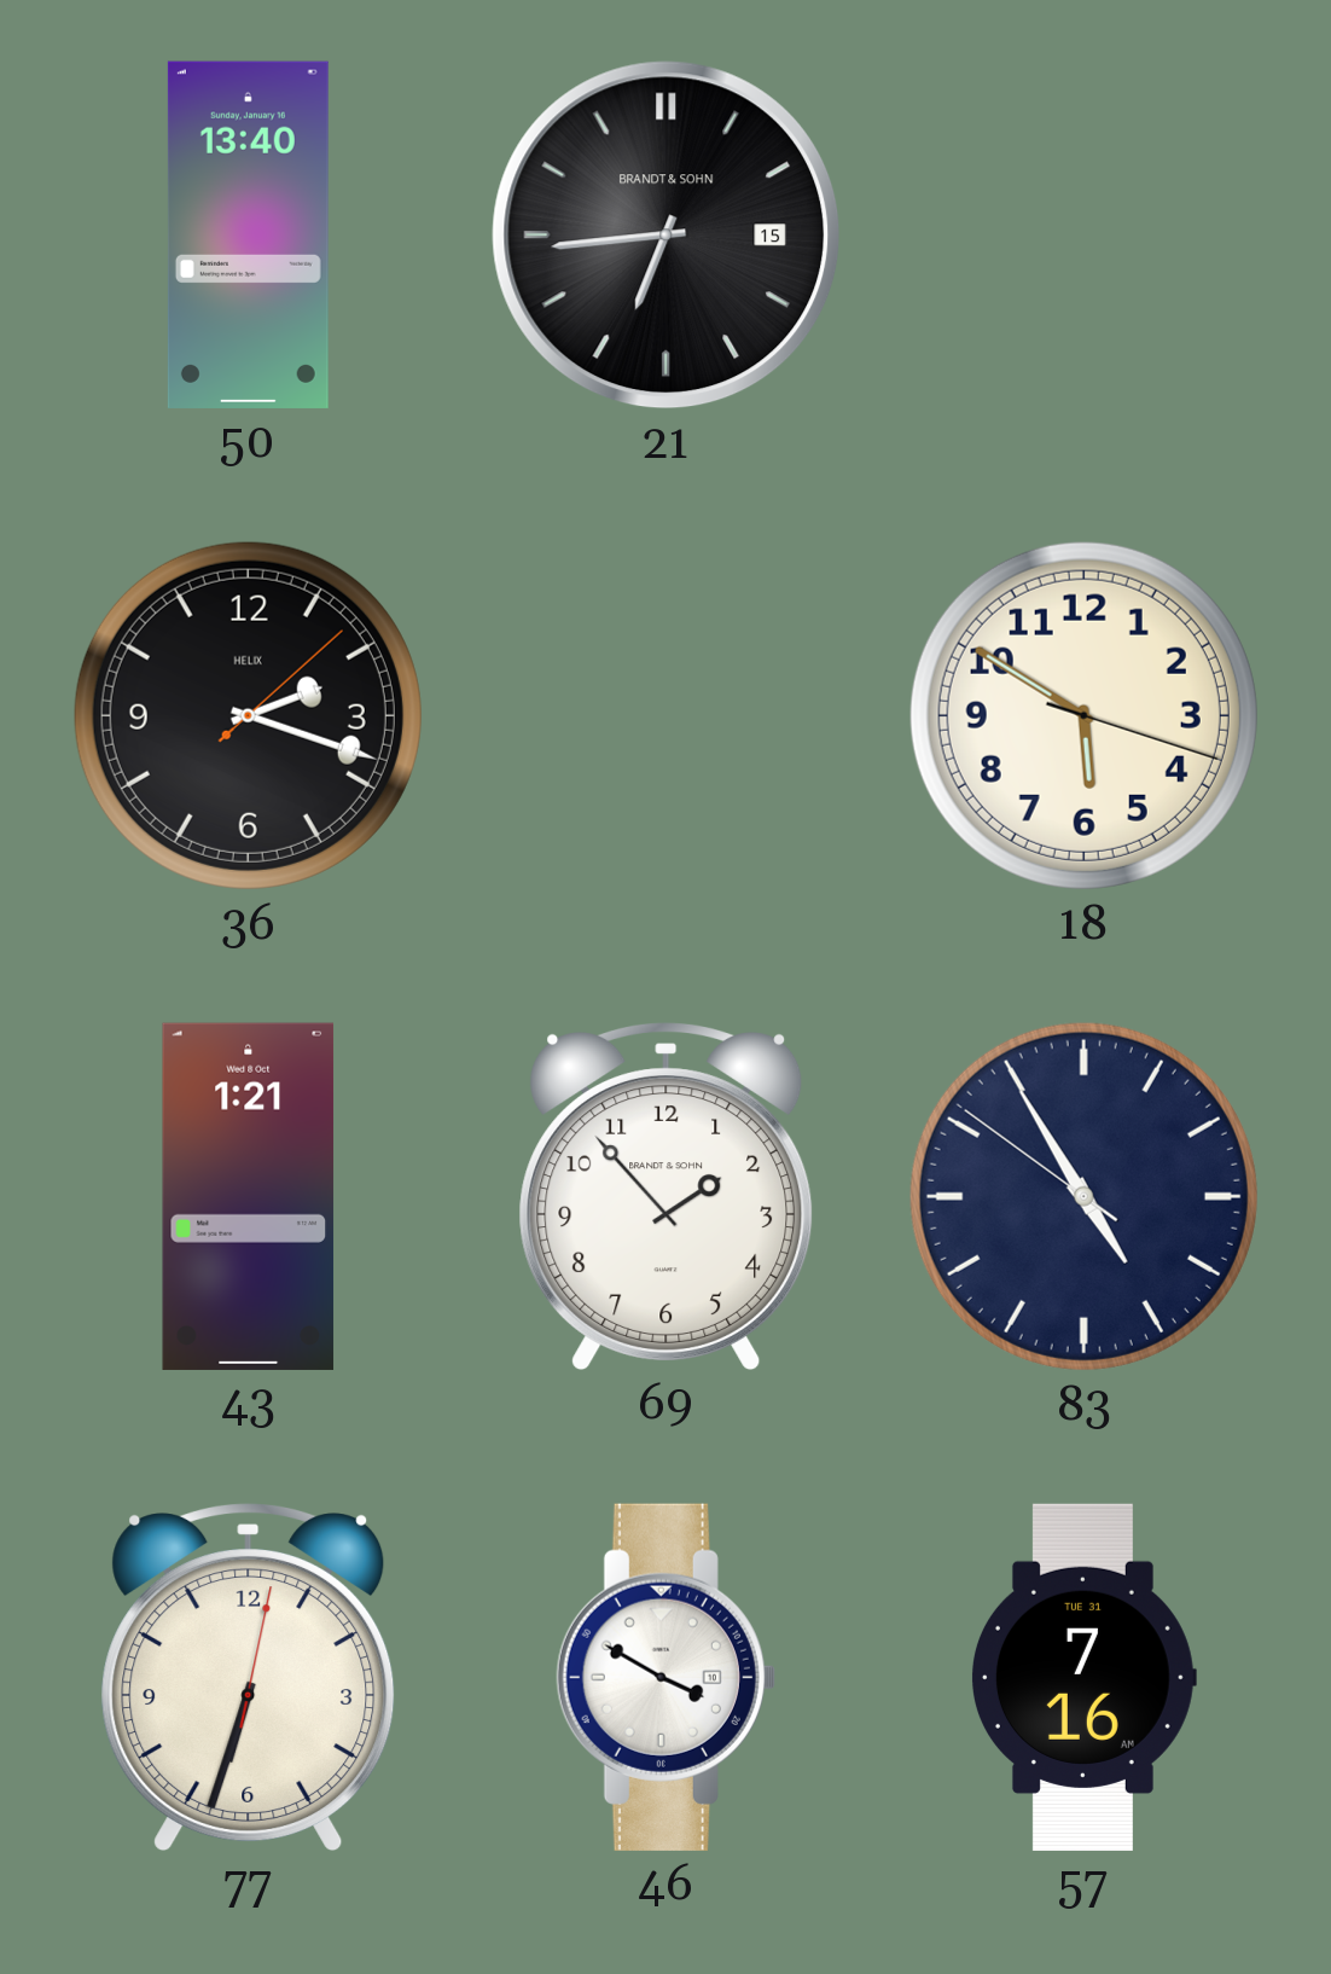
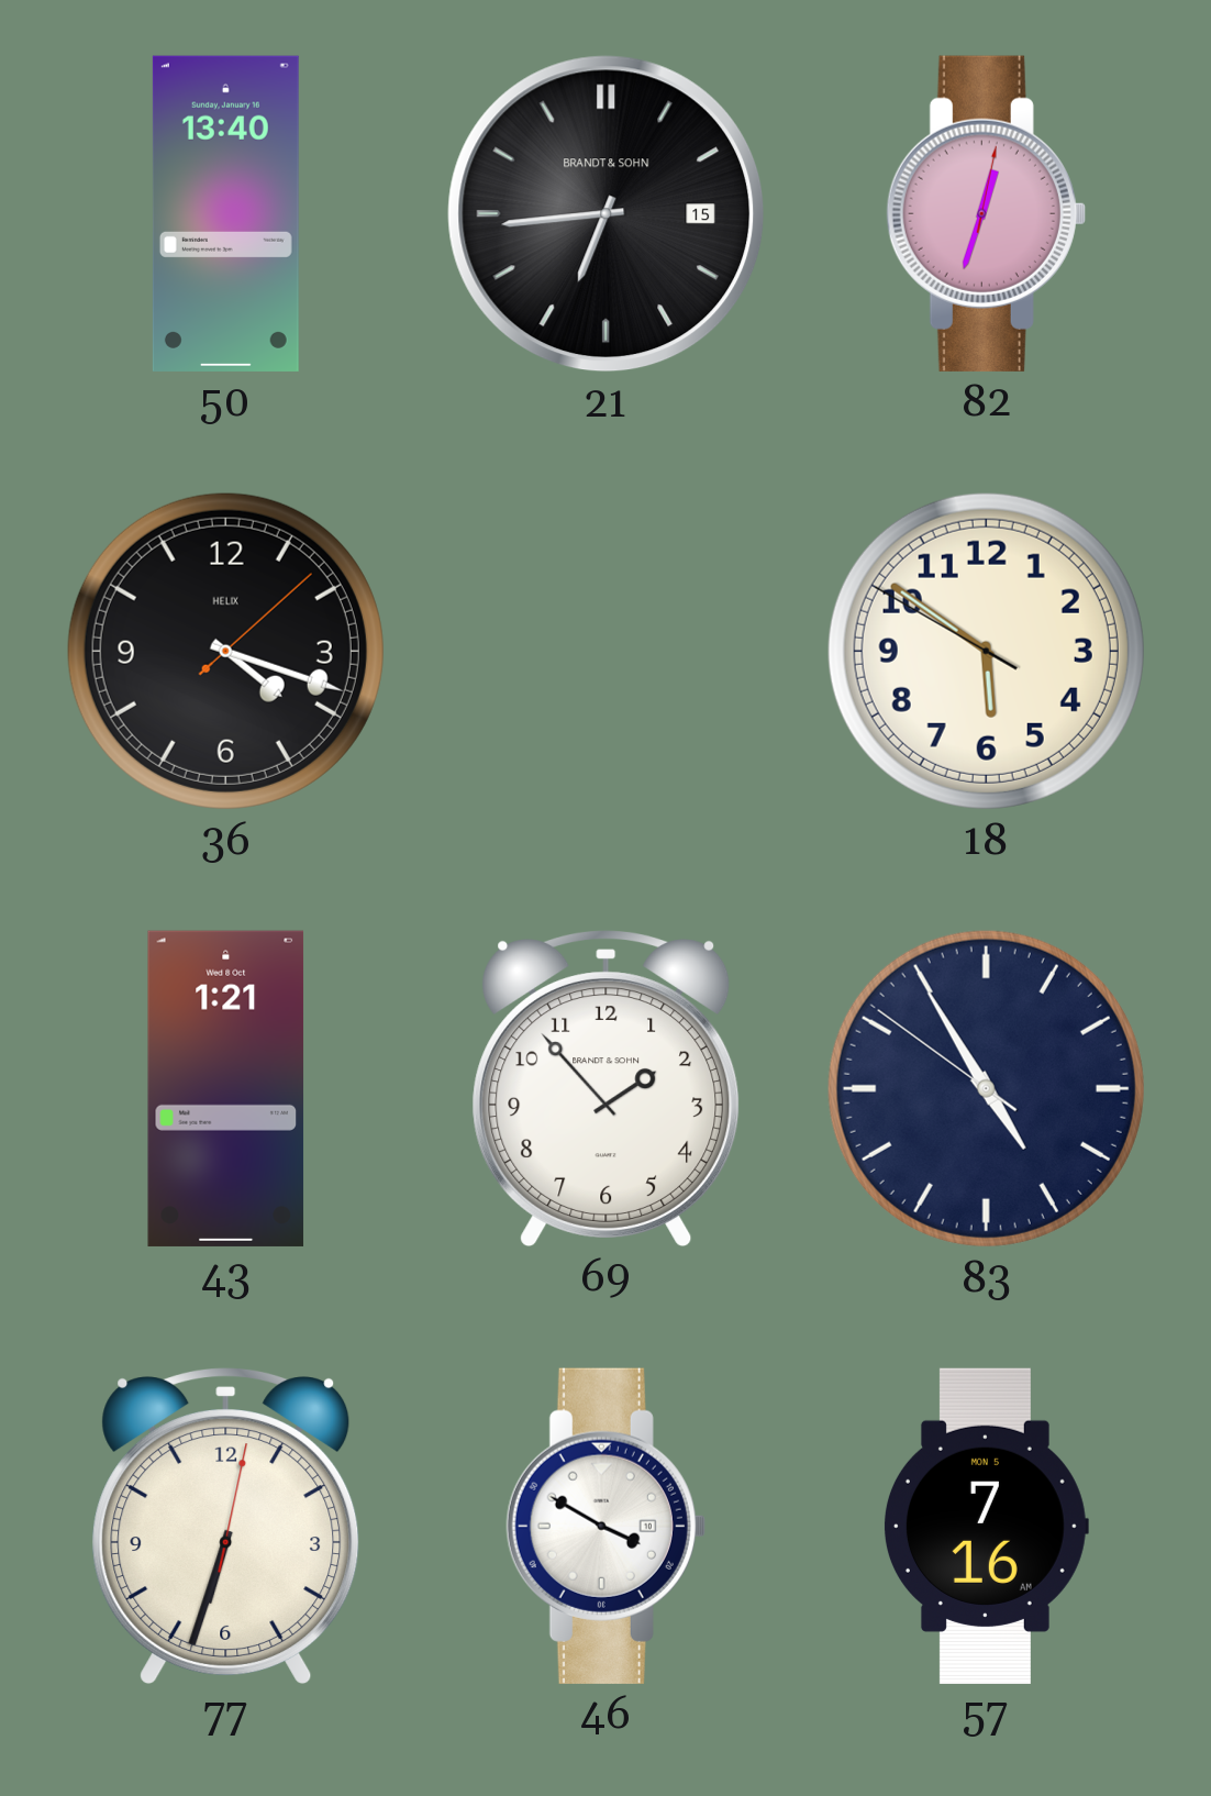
82: none -> 12:33
36: 2:18 -> 4:18
18: 5:50:18 -> 5:50:50
57 date: TUE 31 -> MON 5
